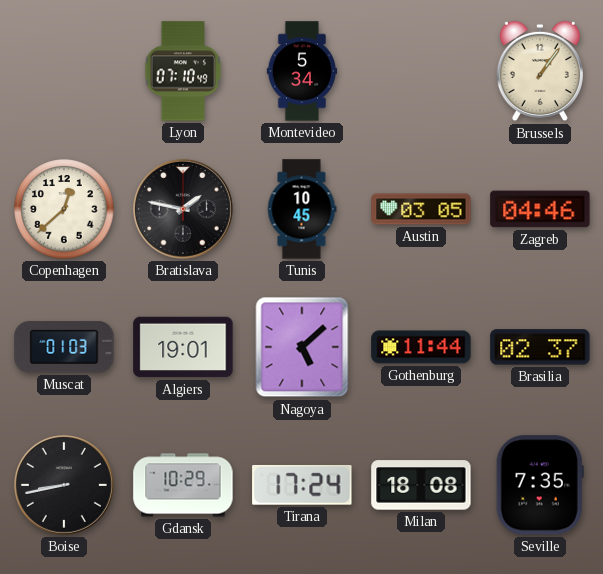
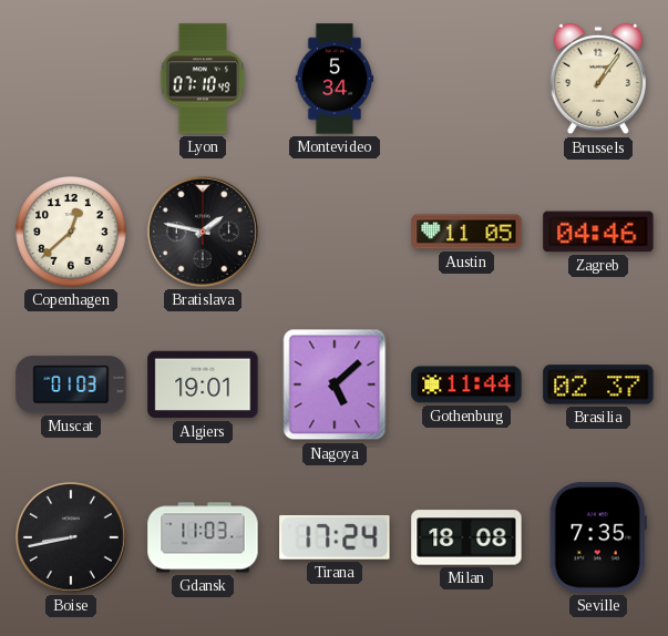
Tunis: 10:45 -> none
Austin: 03:05 -> 11:05
Gdansk: 10:29 -> 11:03
